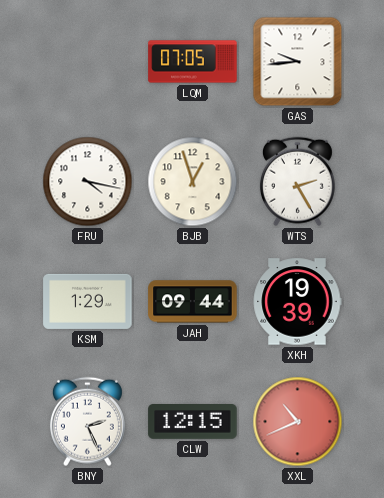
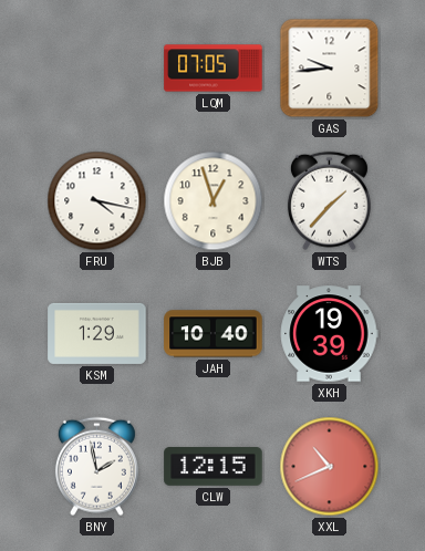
WTS: 2:25 -> 1:37
JAH: 09:44 -> 10:40
BNY: 2:26 -> 1:58
